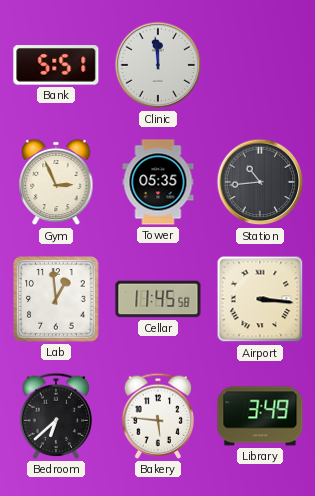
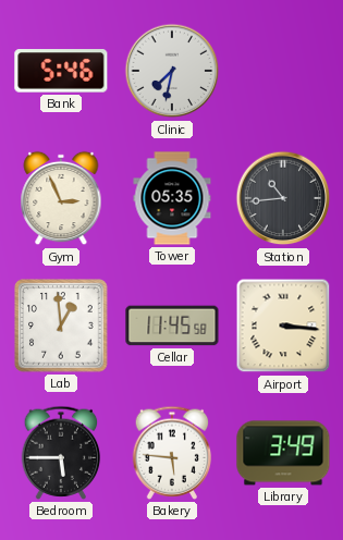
Bank: 5:51 -> 5:46
Clinic: 11:59 -> 7:32
Bedroom: 6:38 -> 5:45
